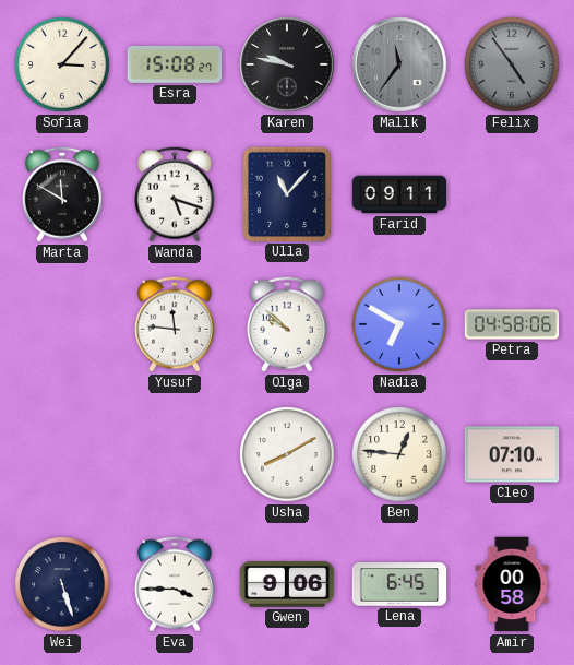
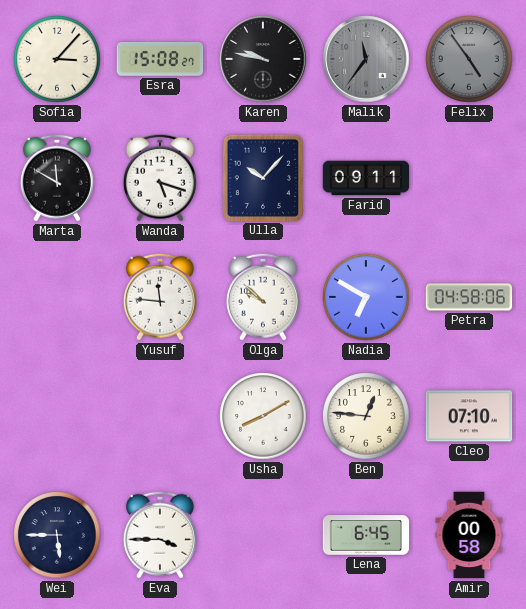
Ulla: 11:07 -> 10:07
Wei: 5:27 -> 5:45
Gwen: 9:06 -> none
